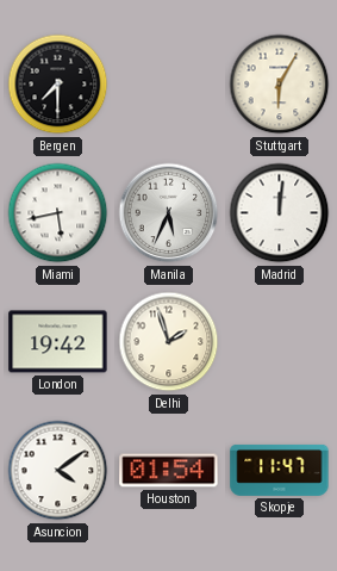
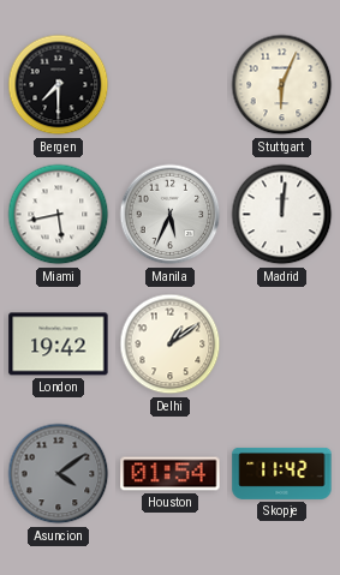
Stuttgart: 6:05 -> 6:04
Delhi: 1:57 -> 1:09
Asuncion dial: white -> grey
Skopje: 11:47 -> 11:42
